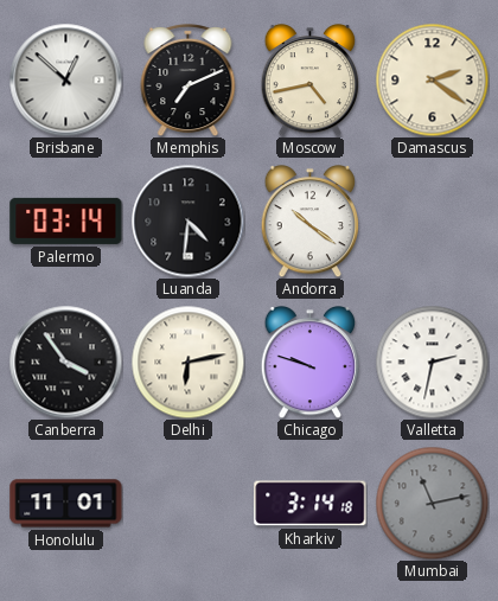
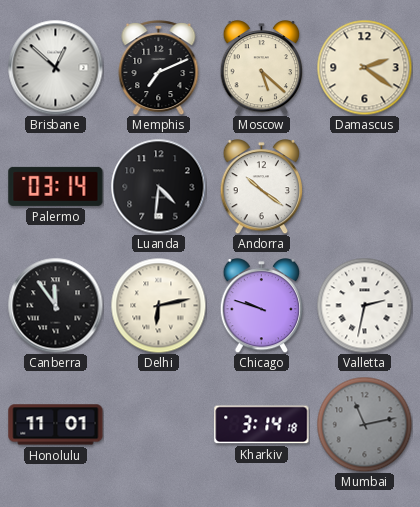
Moscow: 4:43 -> 5:22
Canberra: 3:54 -> 11:54
